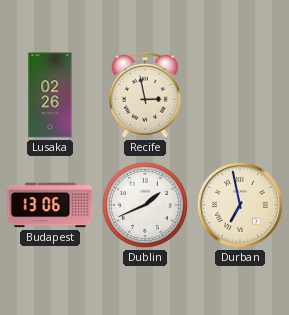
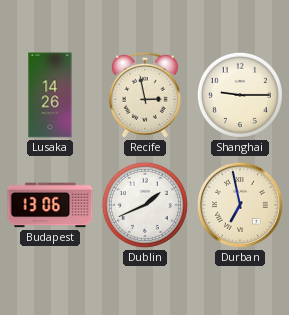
Lusaka: 02:26 -> 14:26
Shanghai: none -> 9:15
